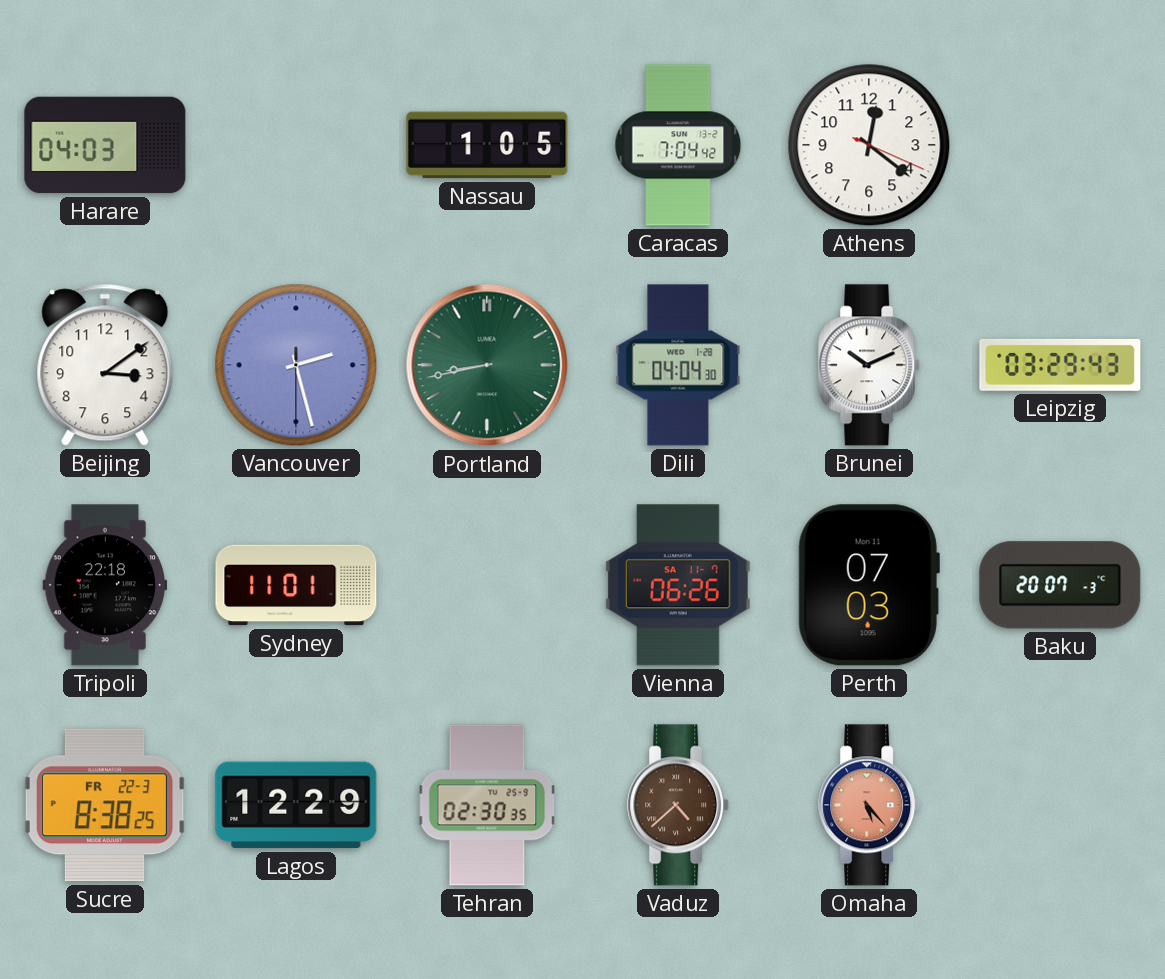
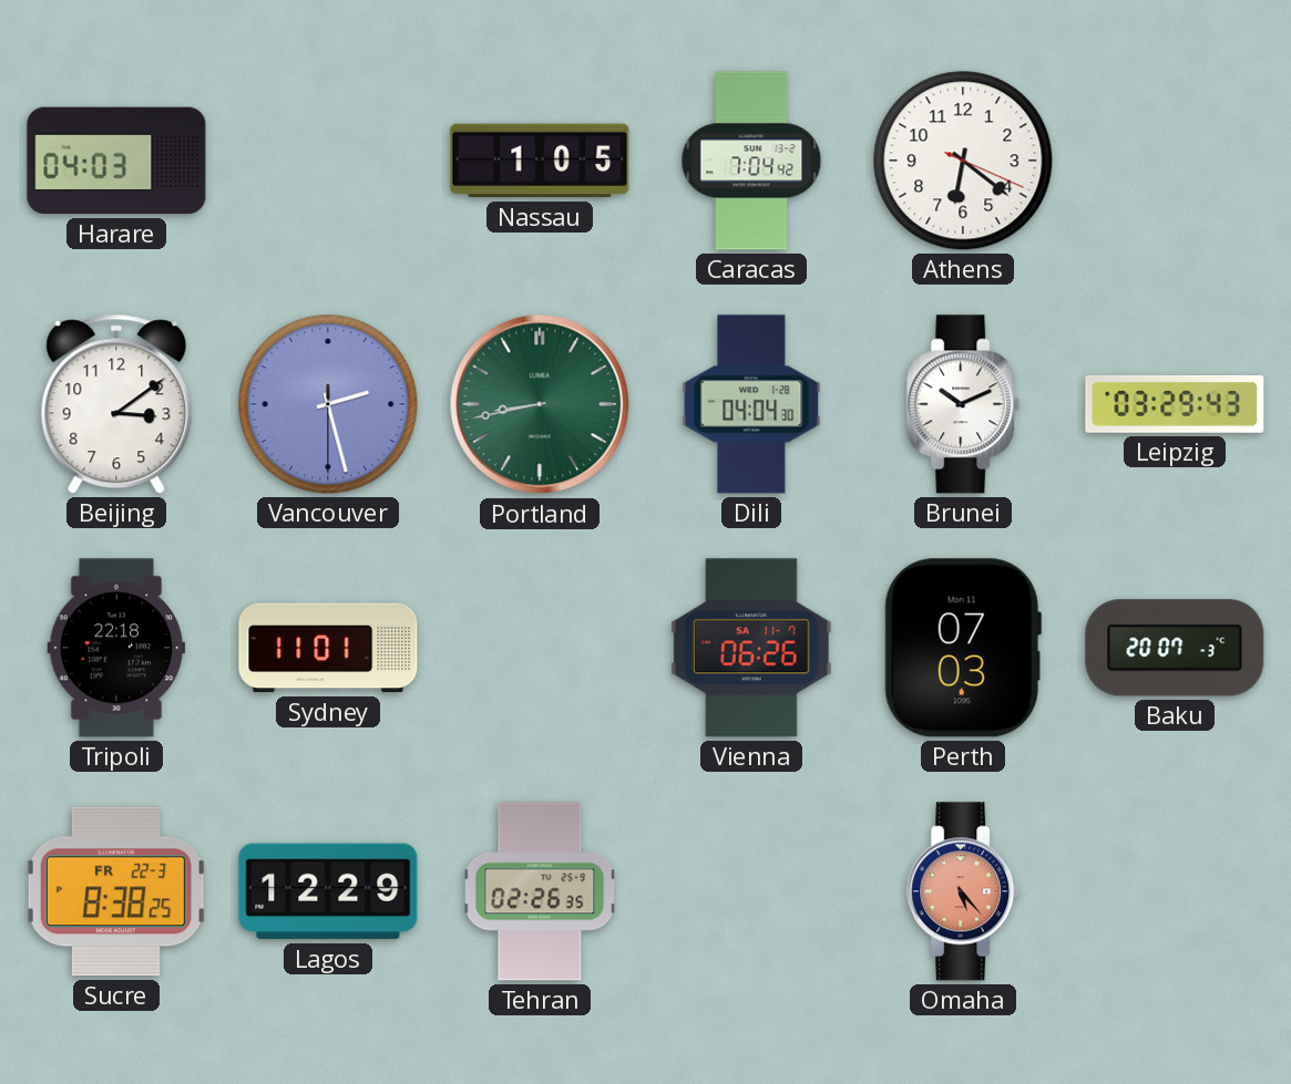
Athens: 12:21 -> 6:21
Tehran: 02:30 -> 02:26
Vaduz: 4:38 -> none
